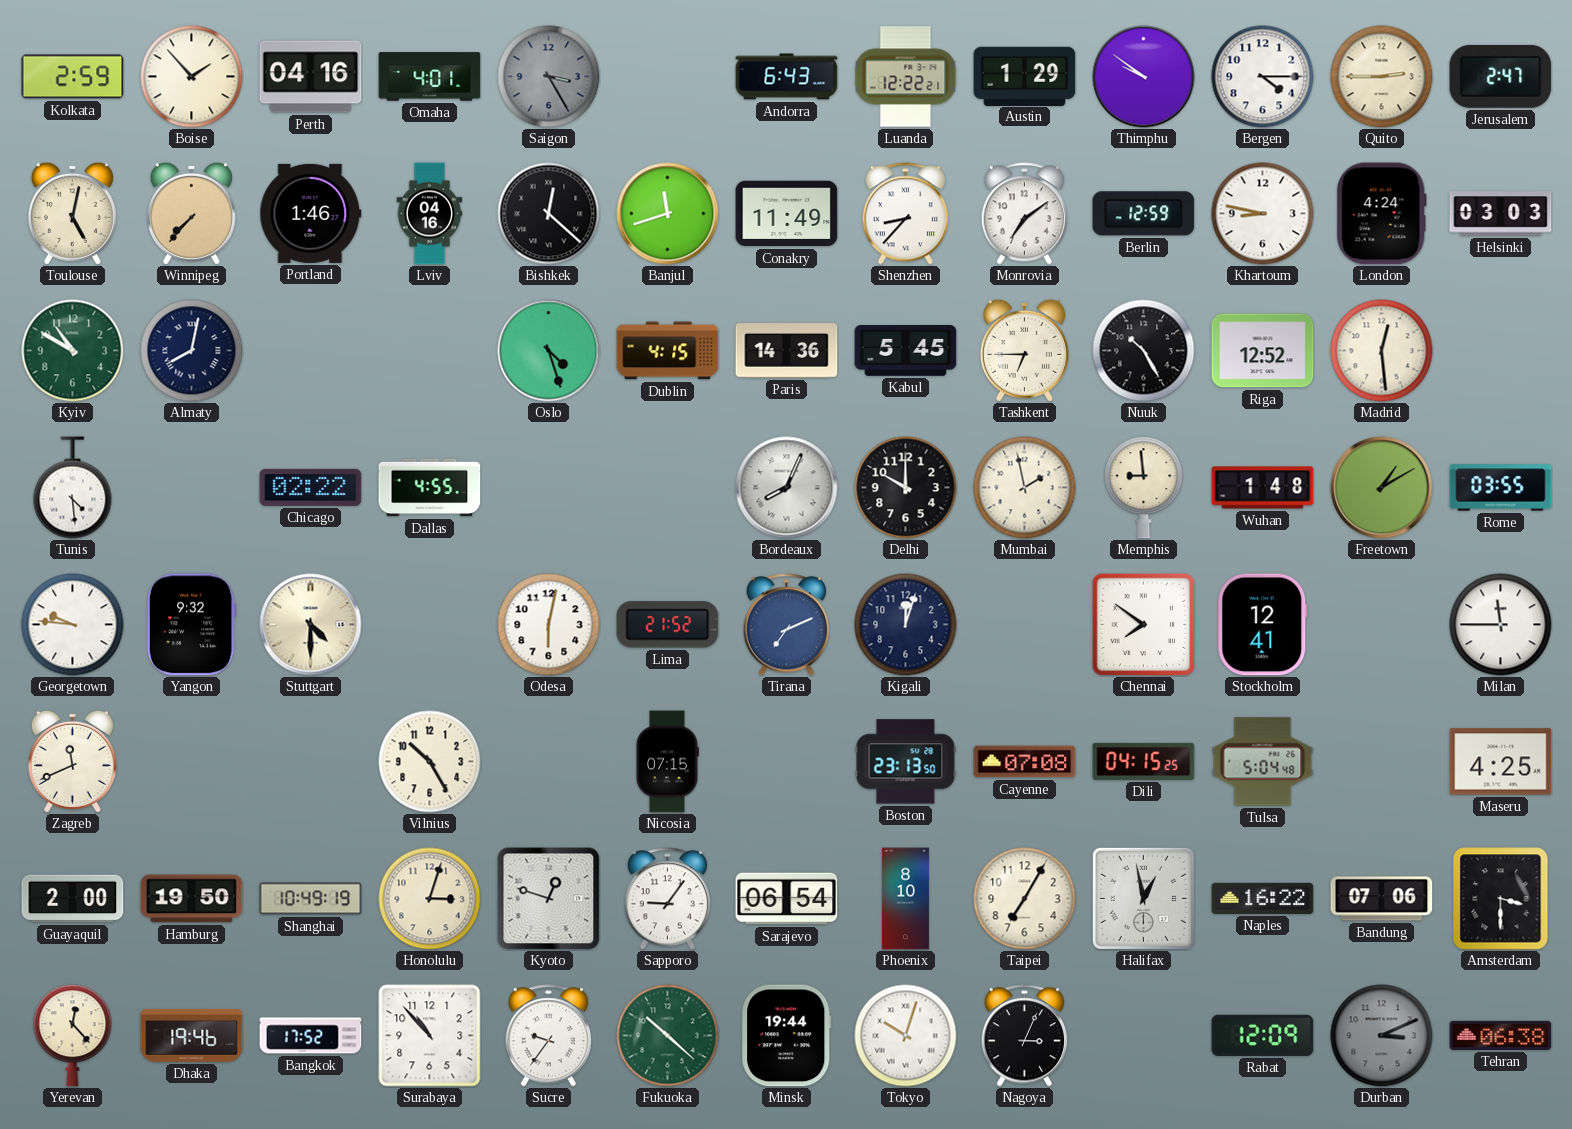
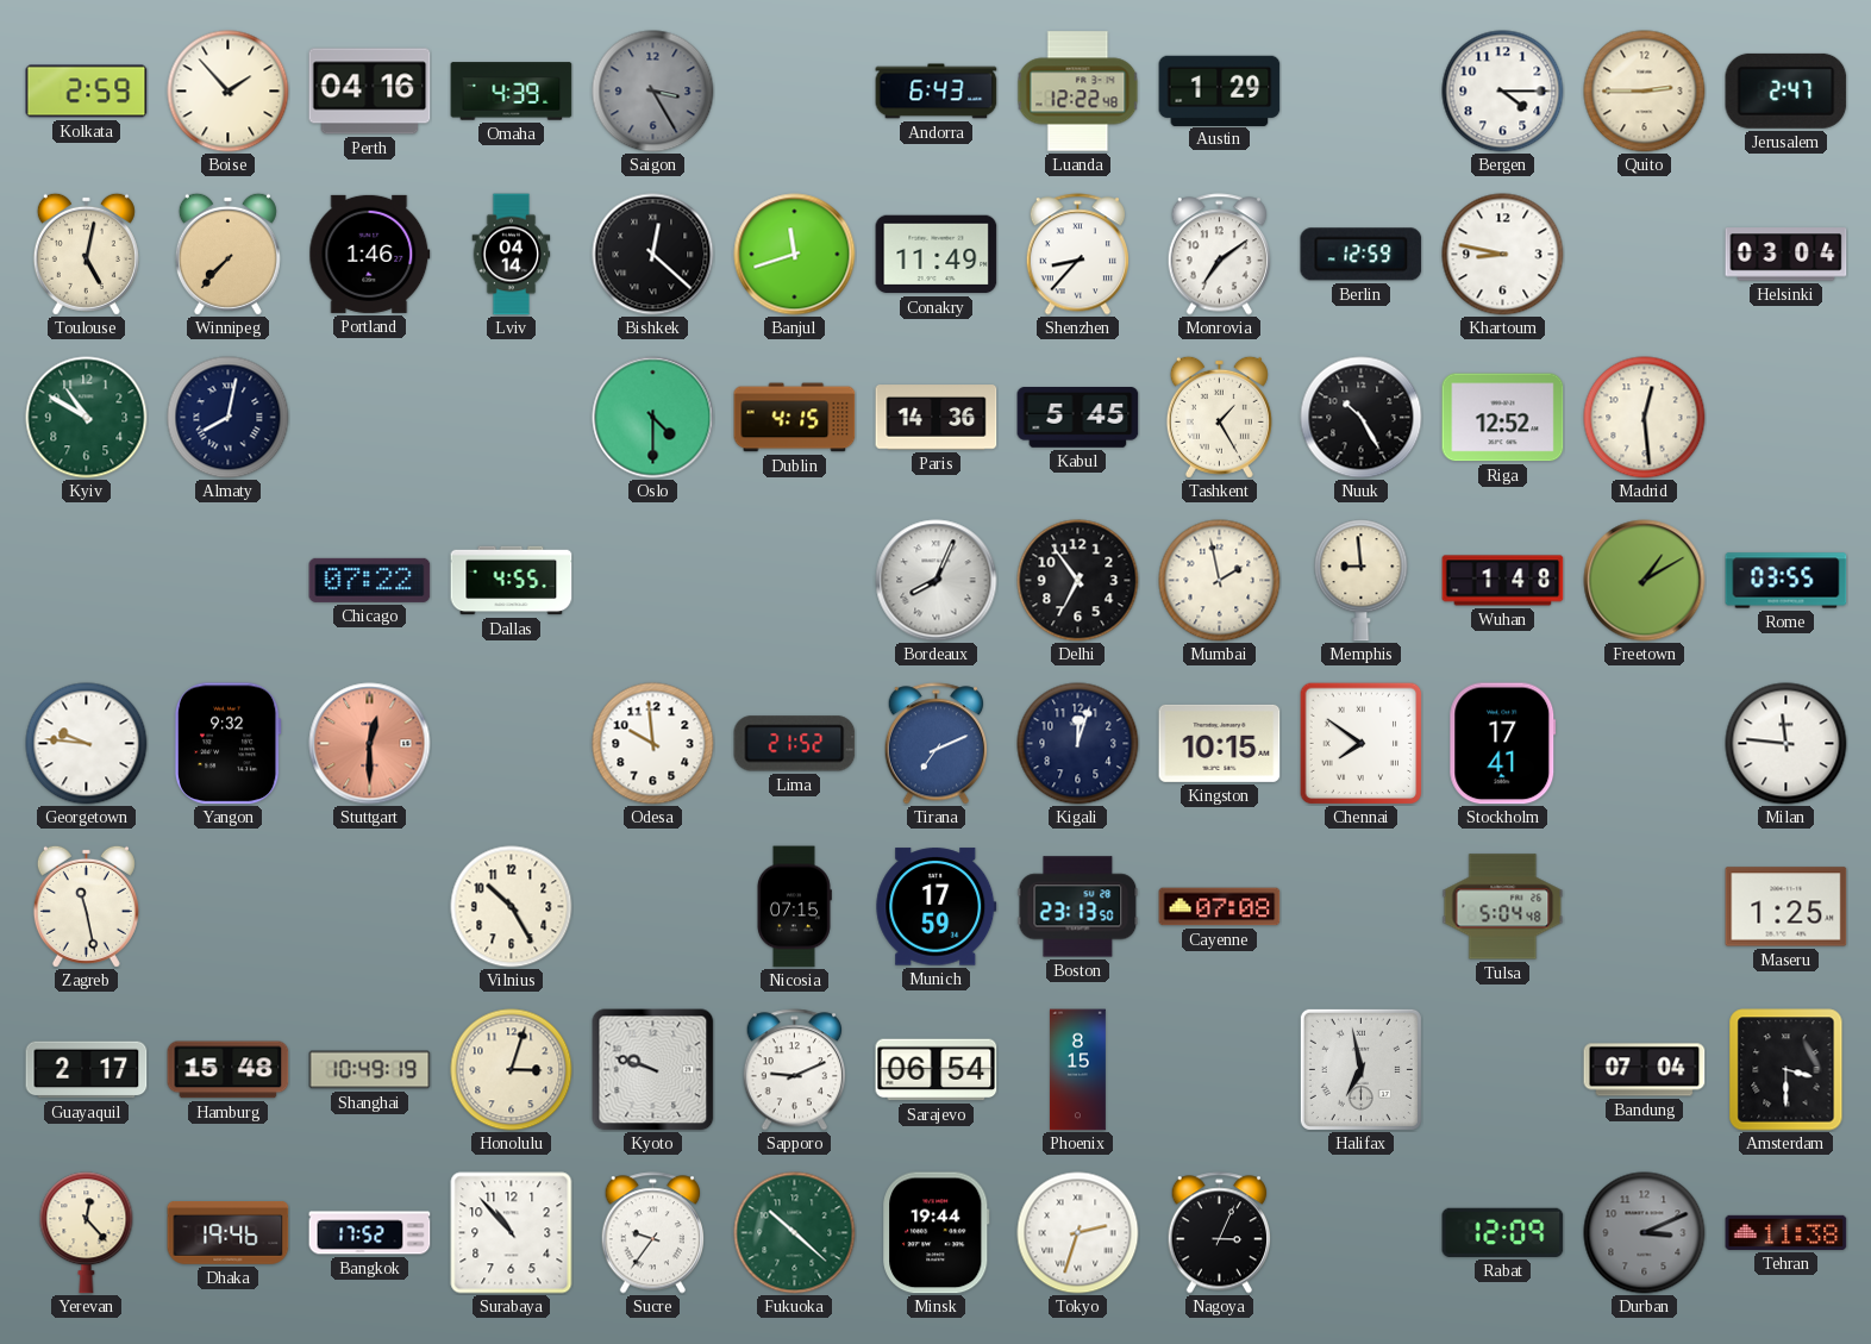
Omaha: 4:01 -> 4:39
Luanda: 12:22:21 -> 12:22:48
Thimphu: 9:51 -> none
Lviv: 04:16 -> 04:14
London: 4:24 -> none
Helsinki: 03:03 -> 03:04
Oslo: 4:27 -> 4:30
Tashkent: 6:45 -> 1:25
Tunis: 4:29 -> none
Chicago: 02:22 -> 07:22
Delhi: 10:00 -> 6:54
Stuttgart: 4:30 -> 12:30
Stuttgart dial: cream -> salmon
Odesa: 6:02 -> 9:59
Kingston: none -> 10:15
Stockholm: 12:41 -> 17:41
Milan: 11:45 -> 11:46
Zagreb: 11:41 -> 11:28
Munich: none -> 17:59
Dili: 04:15 -> none
Maseru: 4:25 -> 1:25
Guayaquil: 2:00 -> 2:17
Hamburg: 19:50 -> 15:48
Kyoto: 12:48 -> 9:48
Sapporo: 9:06 -> 9:11
Phoenix: 8:10 -> 8:15
Taipei: 7:05 -> none
Halifax: 12:58 -> 6:58
Naples: 16:22 -> none
Bandung: 07:06 -> 07:04
Tokyo: 10:03 -> 2:33
Tehran: 06:38 -> 11:38
